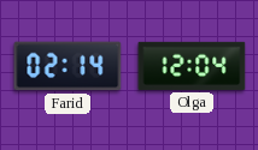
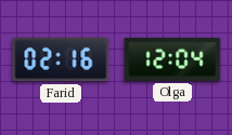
Farid: 02:14 -> 02:16
